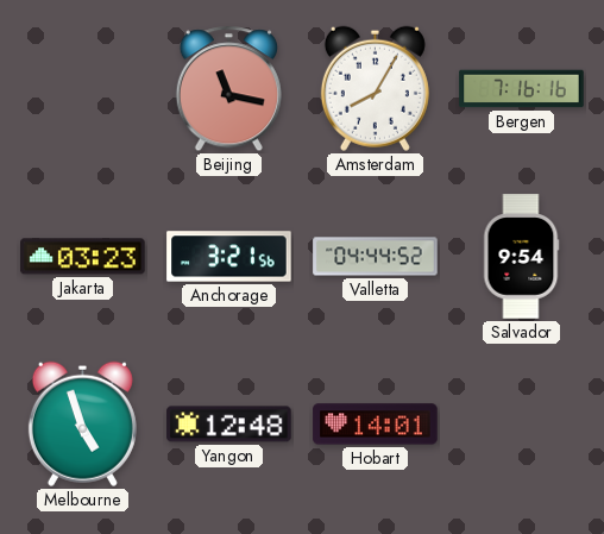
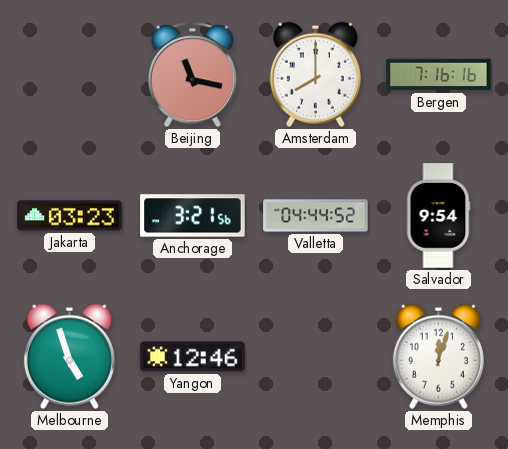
Amsterdam: 8:05 -> 8:00
Yangon: 12:48 -> 12:46
Hobart: 14:01 -> none
Memphis: none -> 12:03
